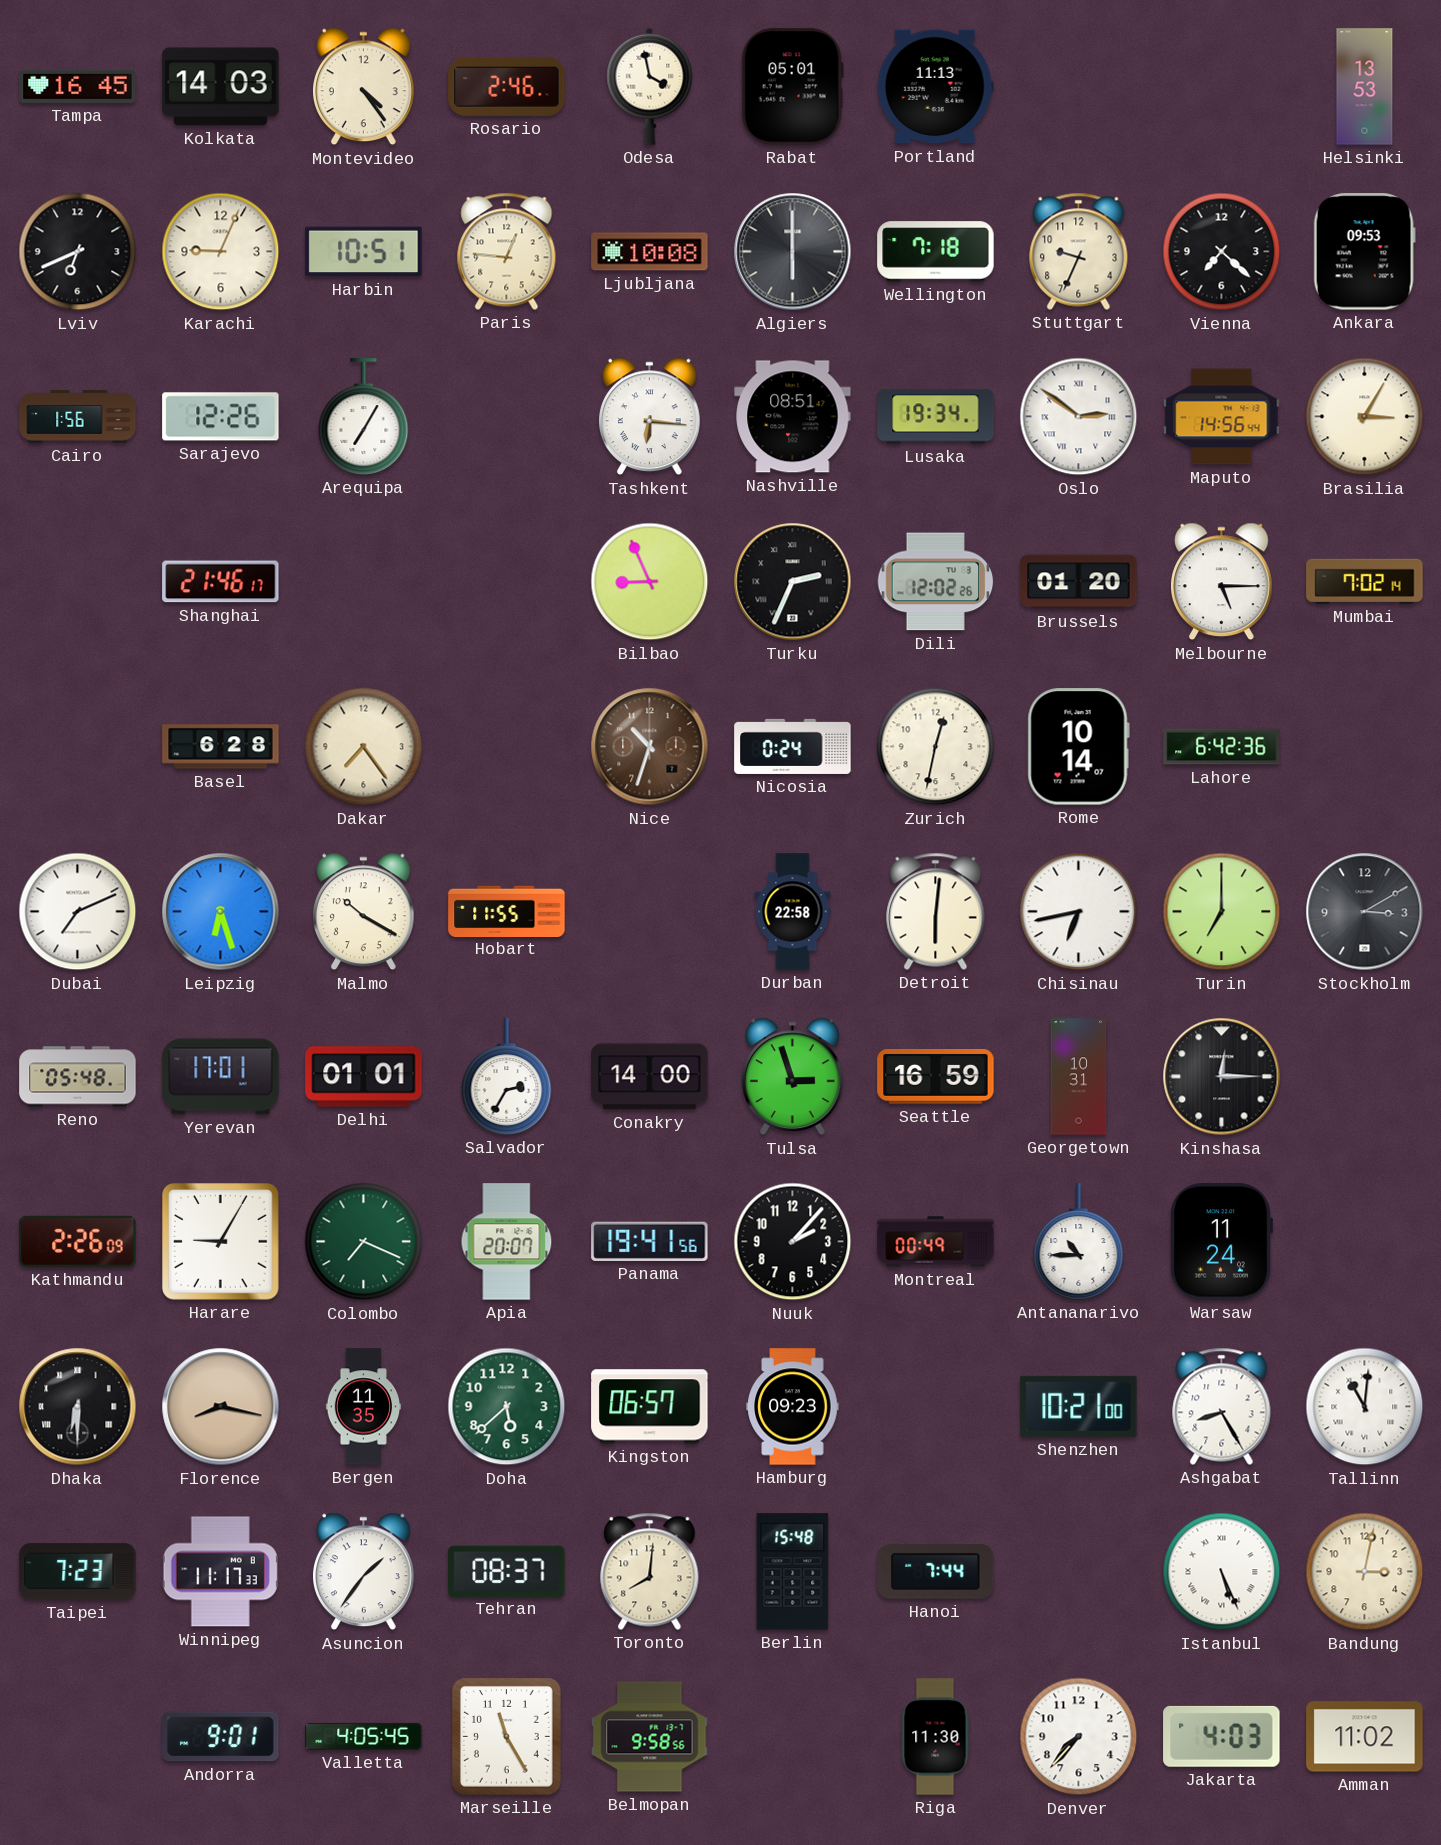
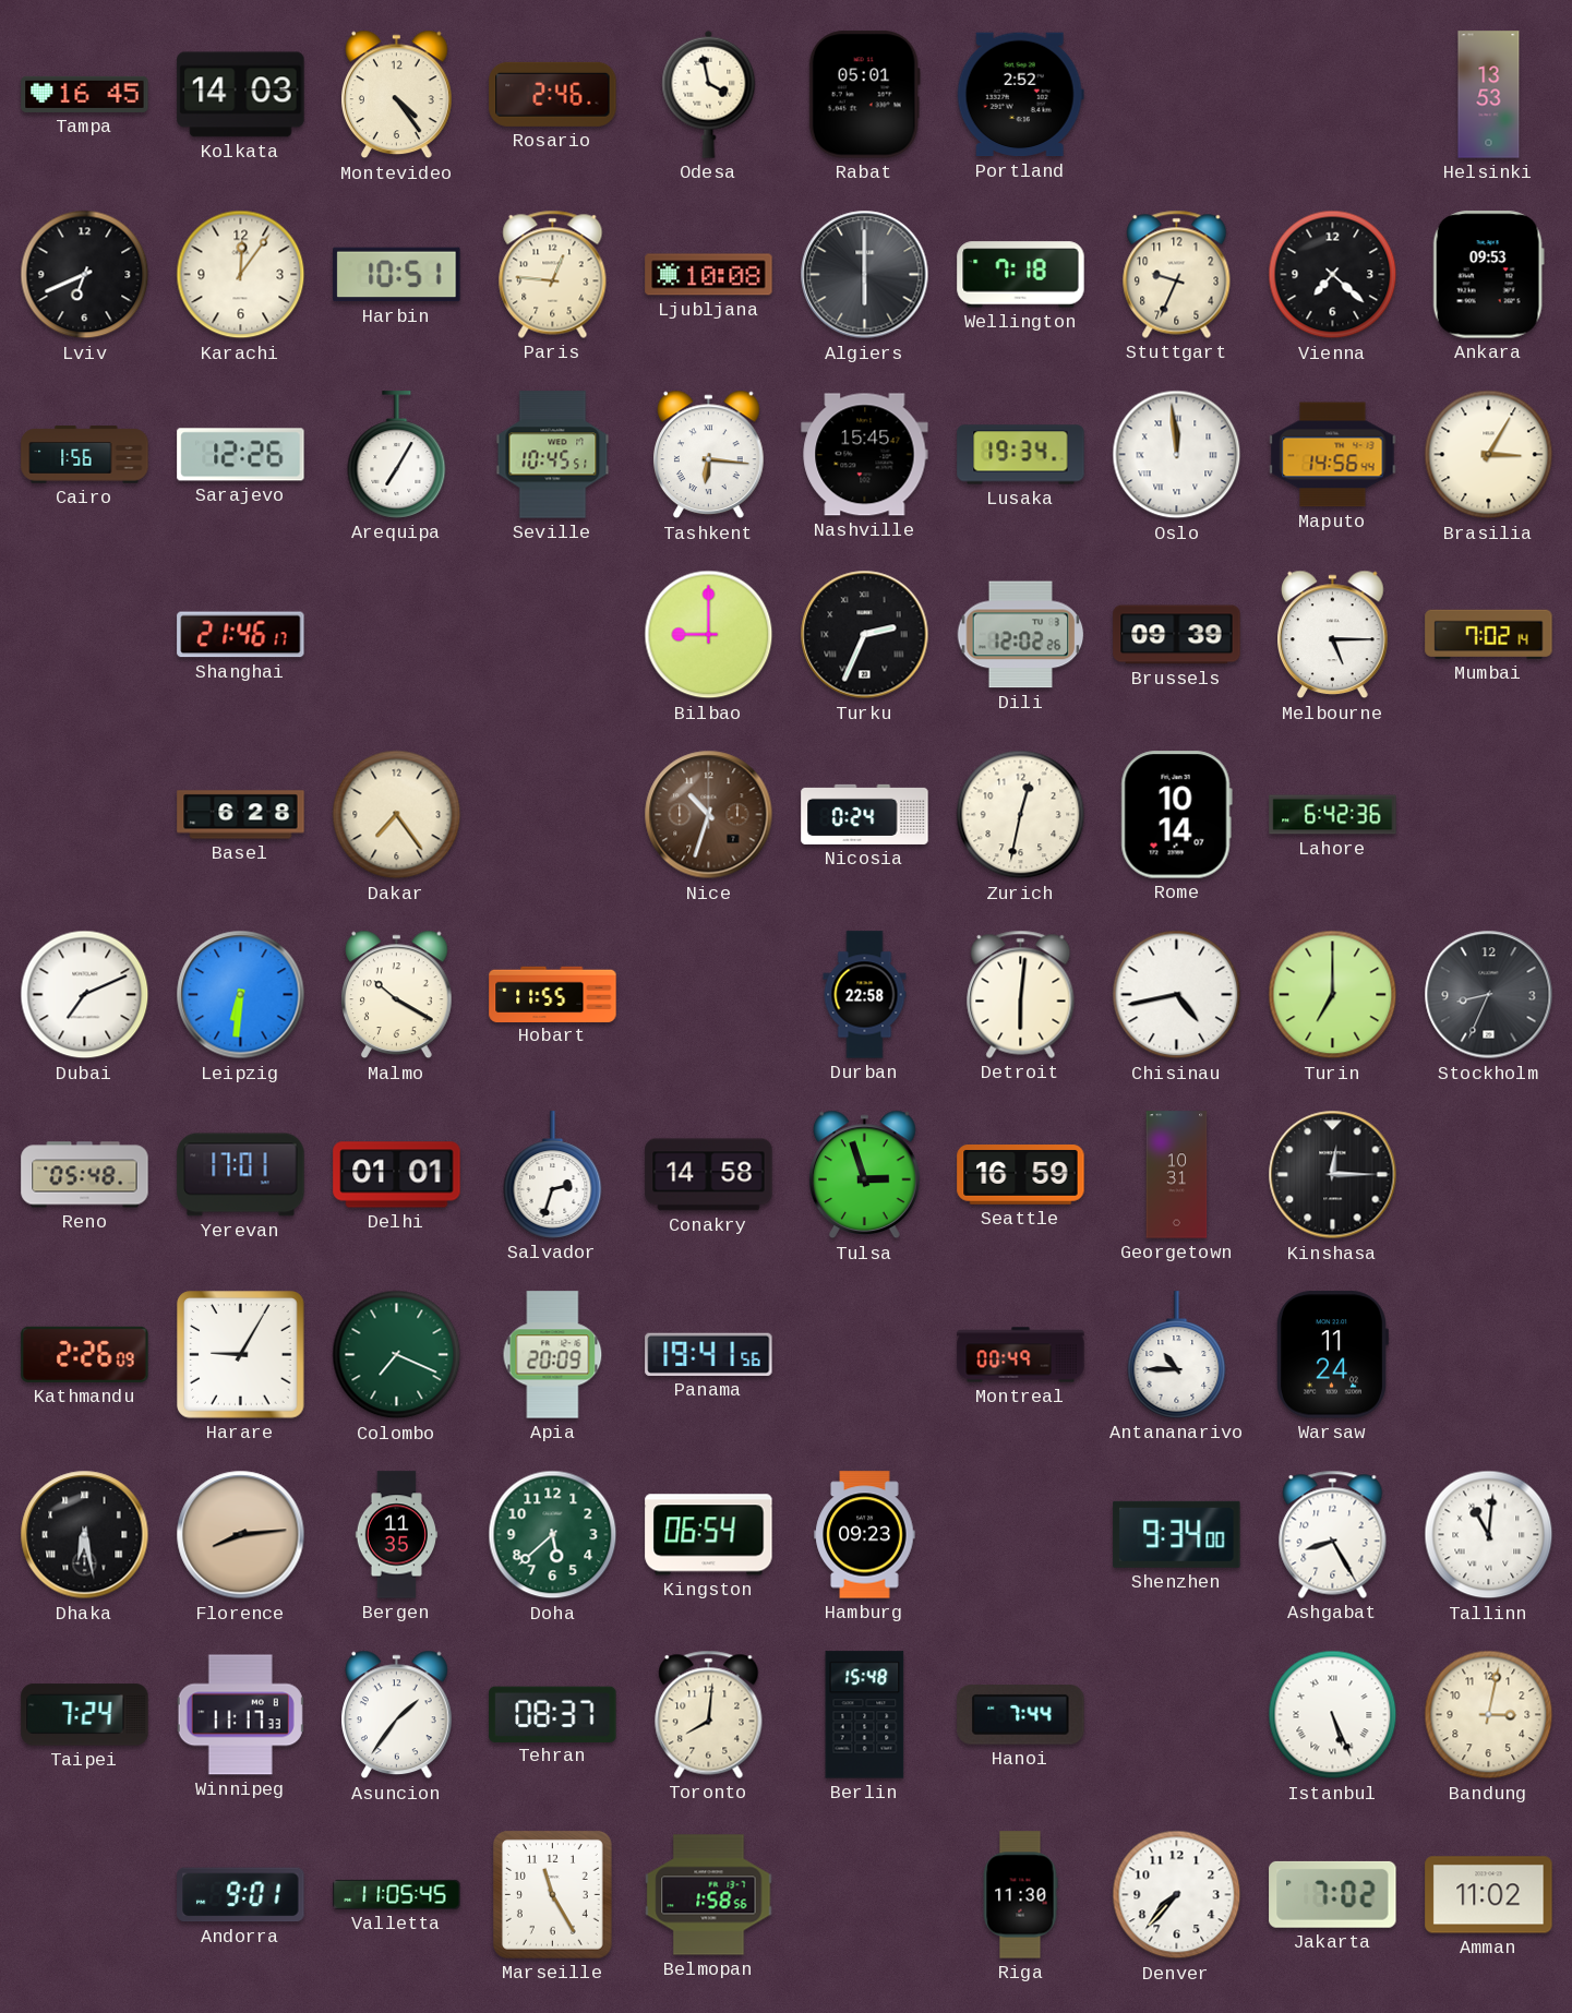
Portland: 11:13 -> 2:52
Karachi: 9:04 -> 12:06
Seville: none -> 10:45
Nashville: 08:51 -> 15:45
Oslo: 2:51 -> 11:59
Bilbao: 8:56 -> 9:00
Brussels: 01:20 -> 09:39
Leipzig: 6:27 -> 6:31
Chisinau: 6:43 -> 4:43
Stockholm: 3:10 -> 8:34
Salvador: 2:35 -> 2:33
Conakry: 14:00 -> 14:58
Apia: 20:07 -> 20:09
Nuuk: 2:07 -> none
Dhaka: 6:30 -> 6:28
Florence: 8:17 -> 8:14
Kingston: 06:57 -> 06:54
Shenzhen: 10:21 -> 9:34
Taipei: 7:23 -> 7:24
Valletta: 4:05 -> 11:05
Belmopan: 9:58 -> 1:58
Jakarta: 4:03 -> 7:02
